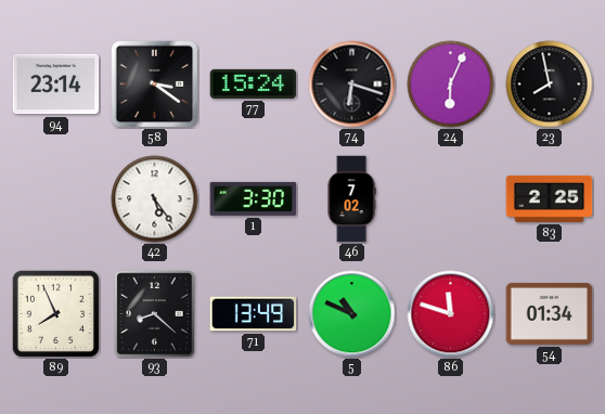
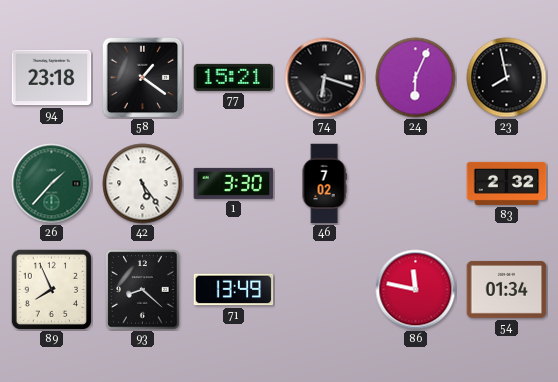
94: 23:14 -> 23:18
58: 3:21 -> 1:21
77: 15:24 -> 15:21
26: none -> 1:37
83: 2:25 -> 2:32
5: 10:49 -> none
86: 11:48 -> 11:47
